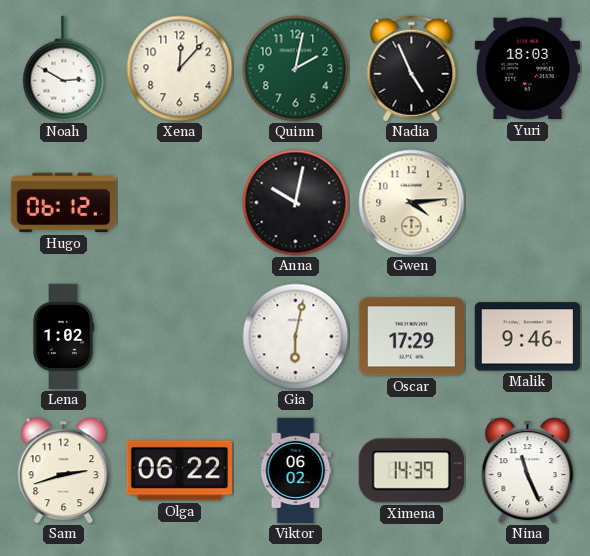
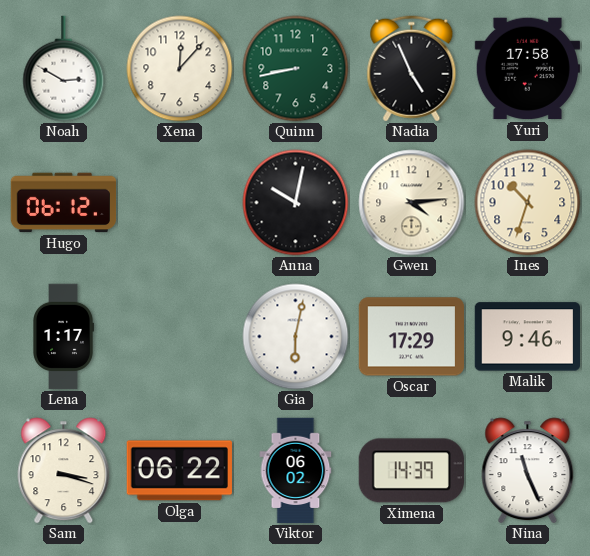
Quinn: 2:02 -> 8:43
Yuri: 18:03 -> 17:58
Ines: none -> 10:33
Lena: 1:02 -> 1:17
Sam: 2:42 -> 3:18
